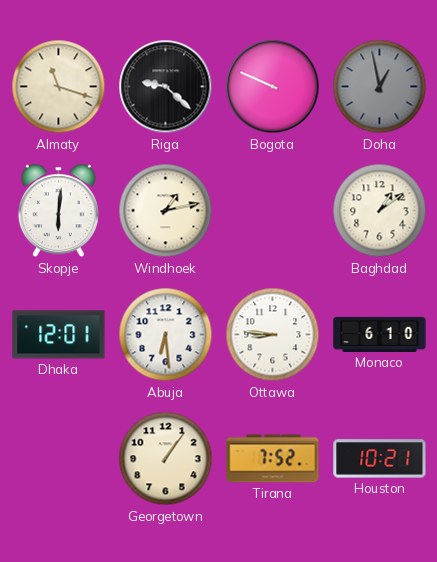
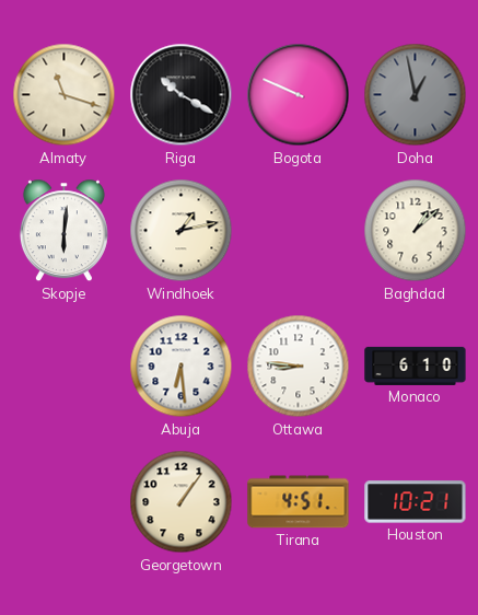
Riga: 9:22 -> 10:20
Baghdad: 1:09 -> 1:08
Dhaka: 12:01 -> none
Tirana: 7:52 -> 4:51
